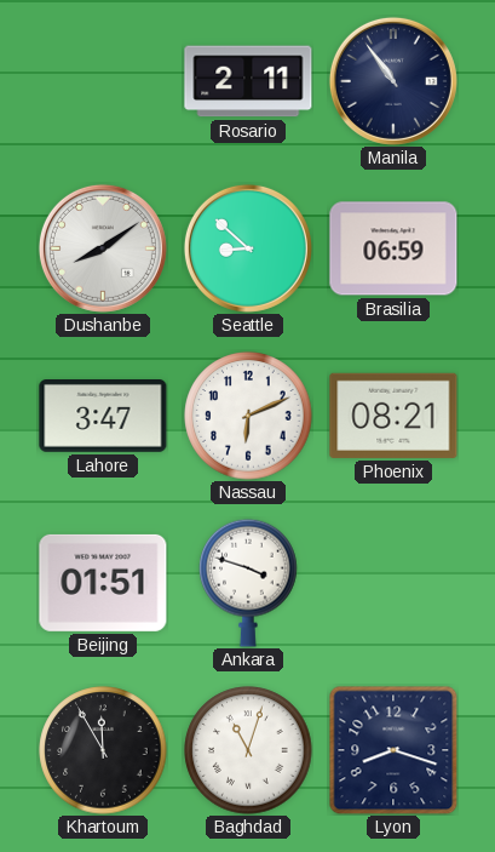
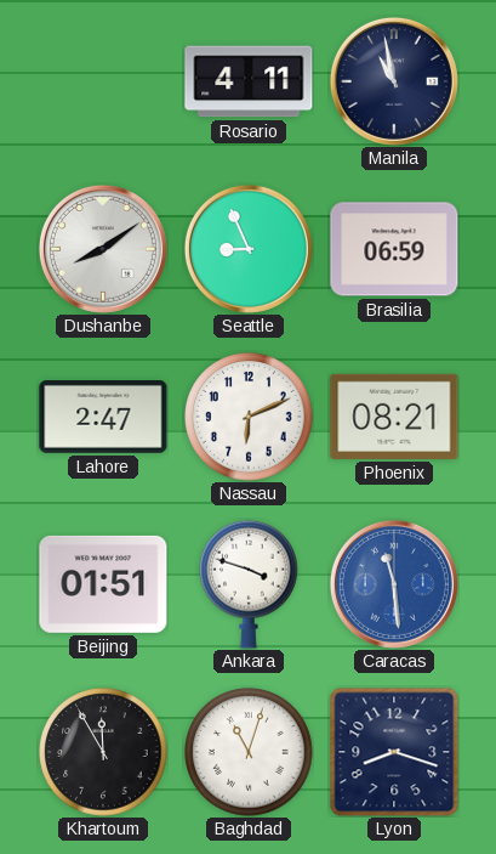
Rosario: 2:11 -> 4:11
Manila: 10:54 -> 10:58
Seattle: 8:52 -> 8:56
Lahore: 3:47 -> 2:47
Caracas: none -> 11:29
